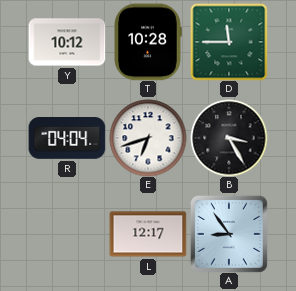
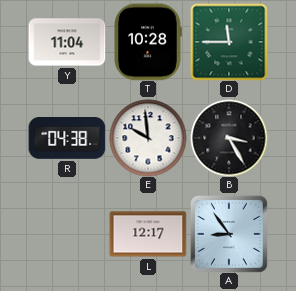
Y: 10:12 -> 11:04
R: 04:04 -> 04:38
E: 6:42 -> 9:59
